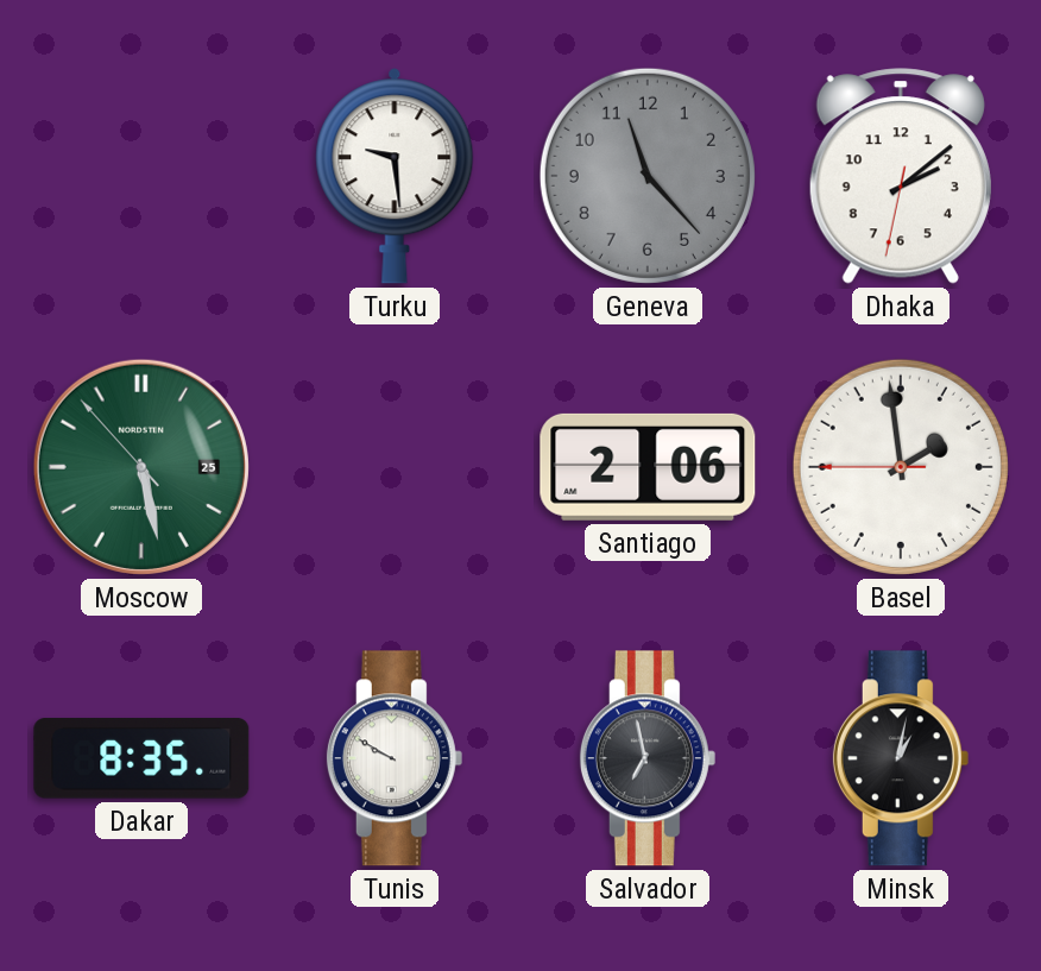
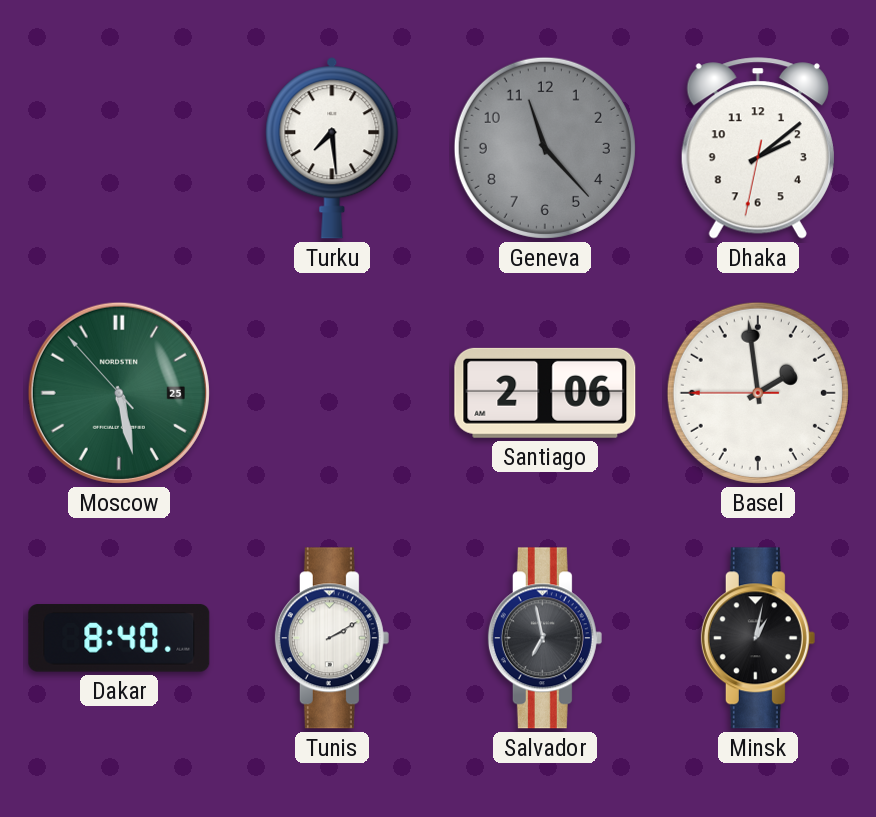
Turku: 9:29 -> 7:29
Dakar: 8:35 -> 8:40
Tunis: 9:50 -> 2:10
